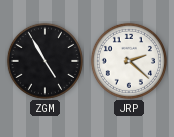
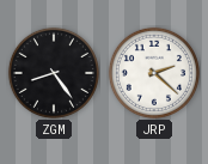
ZGM: 4:55 -> 8:24
